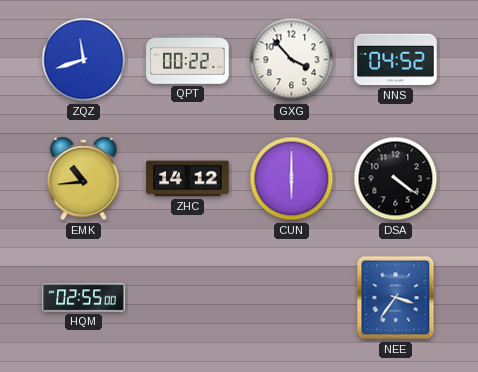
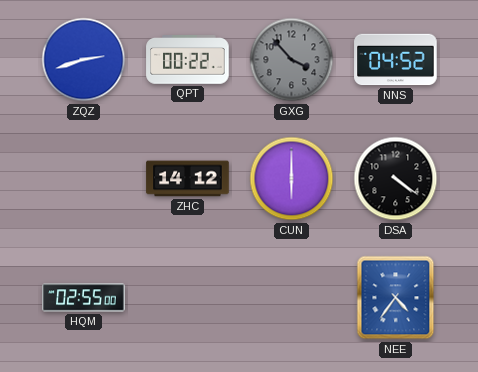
ZQZ: 11:42 -> 2:42
GXG dial: white -> grey
EMK: 10:44 -> none
NEE: 3:36 -> 4:36
